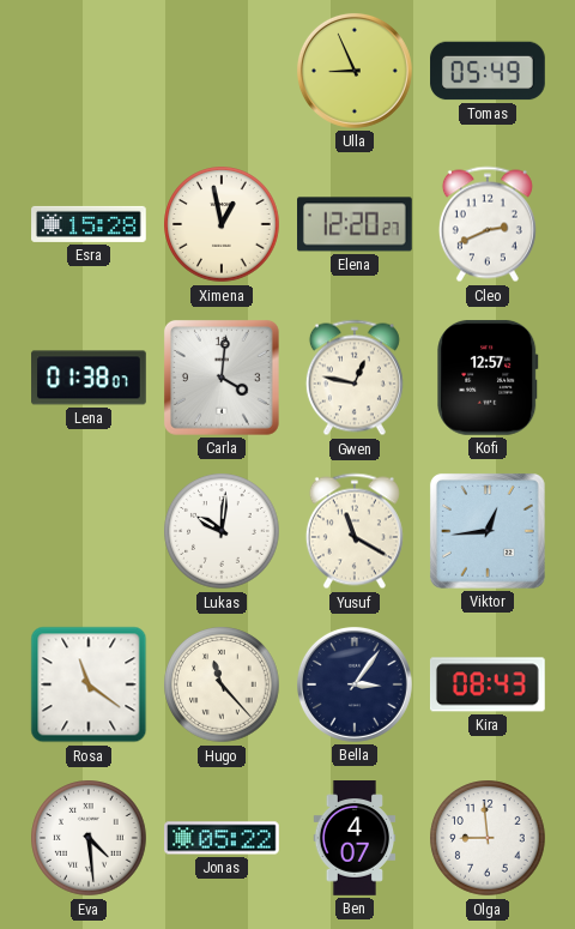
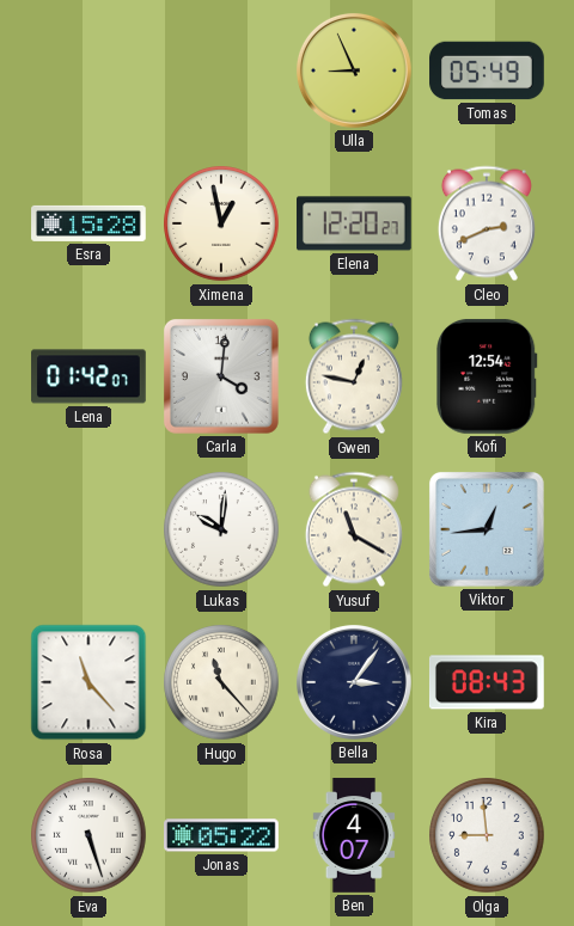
Lena: 01:38 -> 01:42
Kofi: 12:57 -> 12:54
Rosa: 11:21 -> 11:23
Eva: 4:29 -> 5:27
